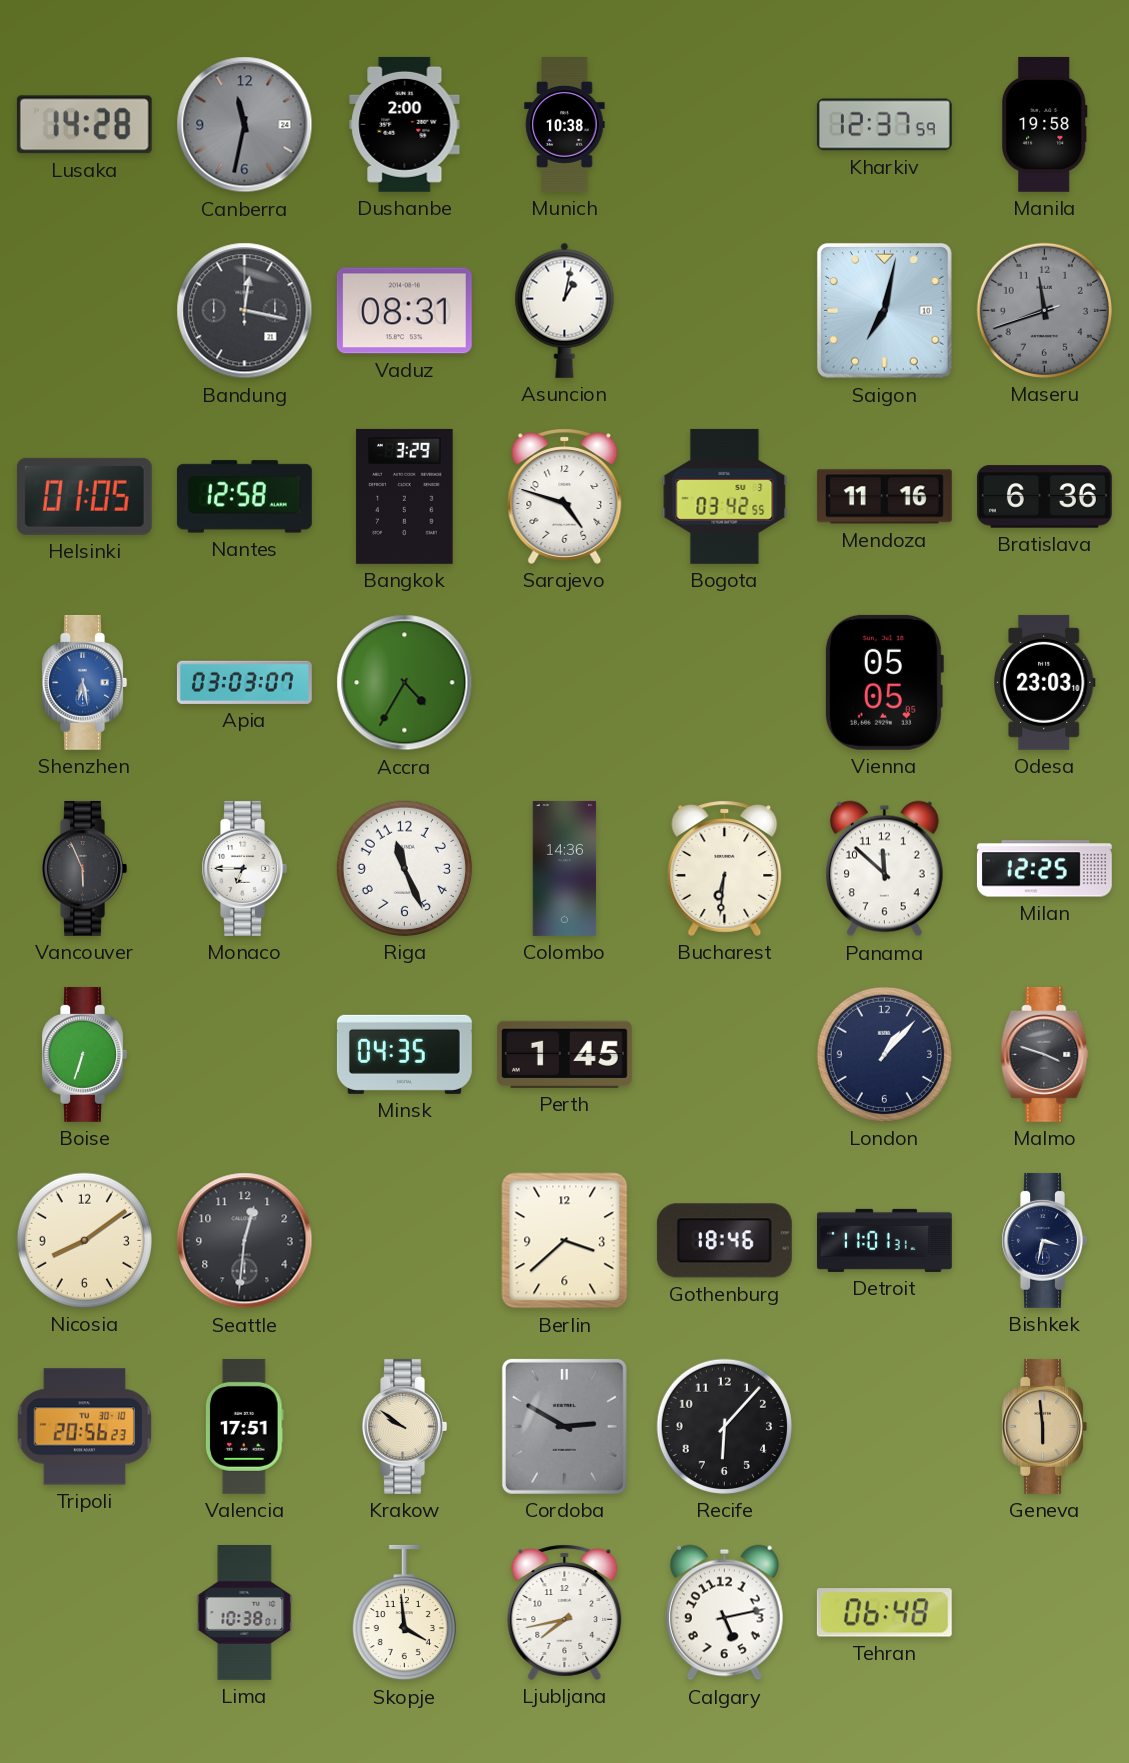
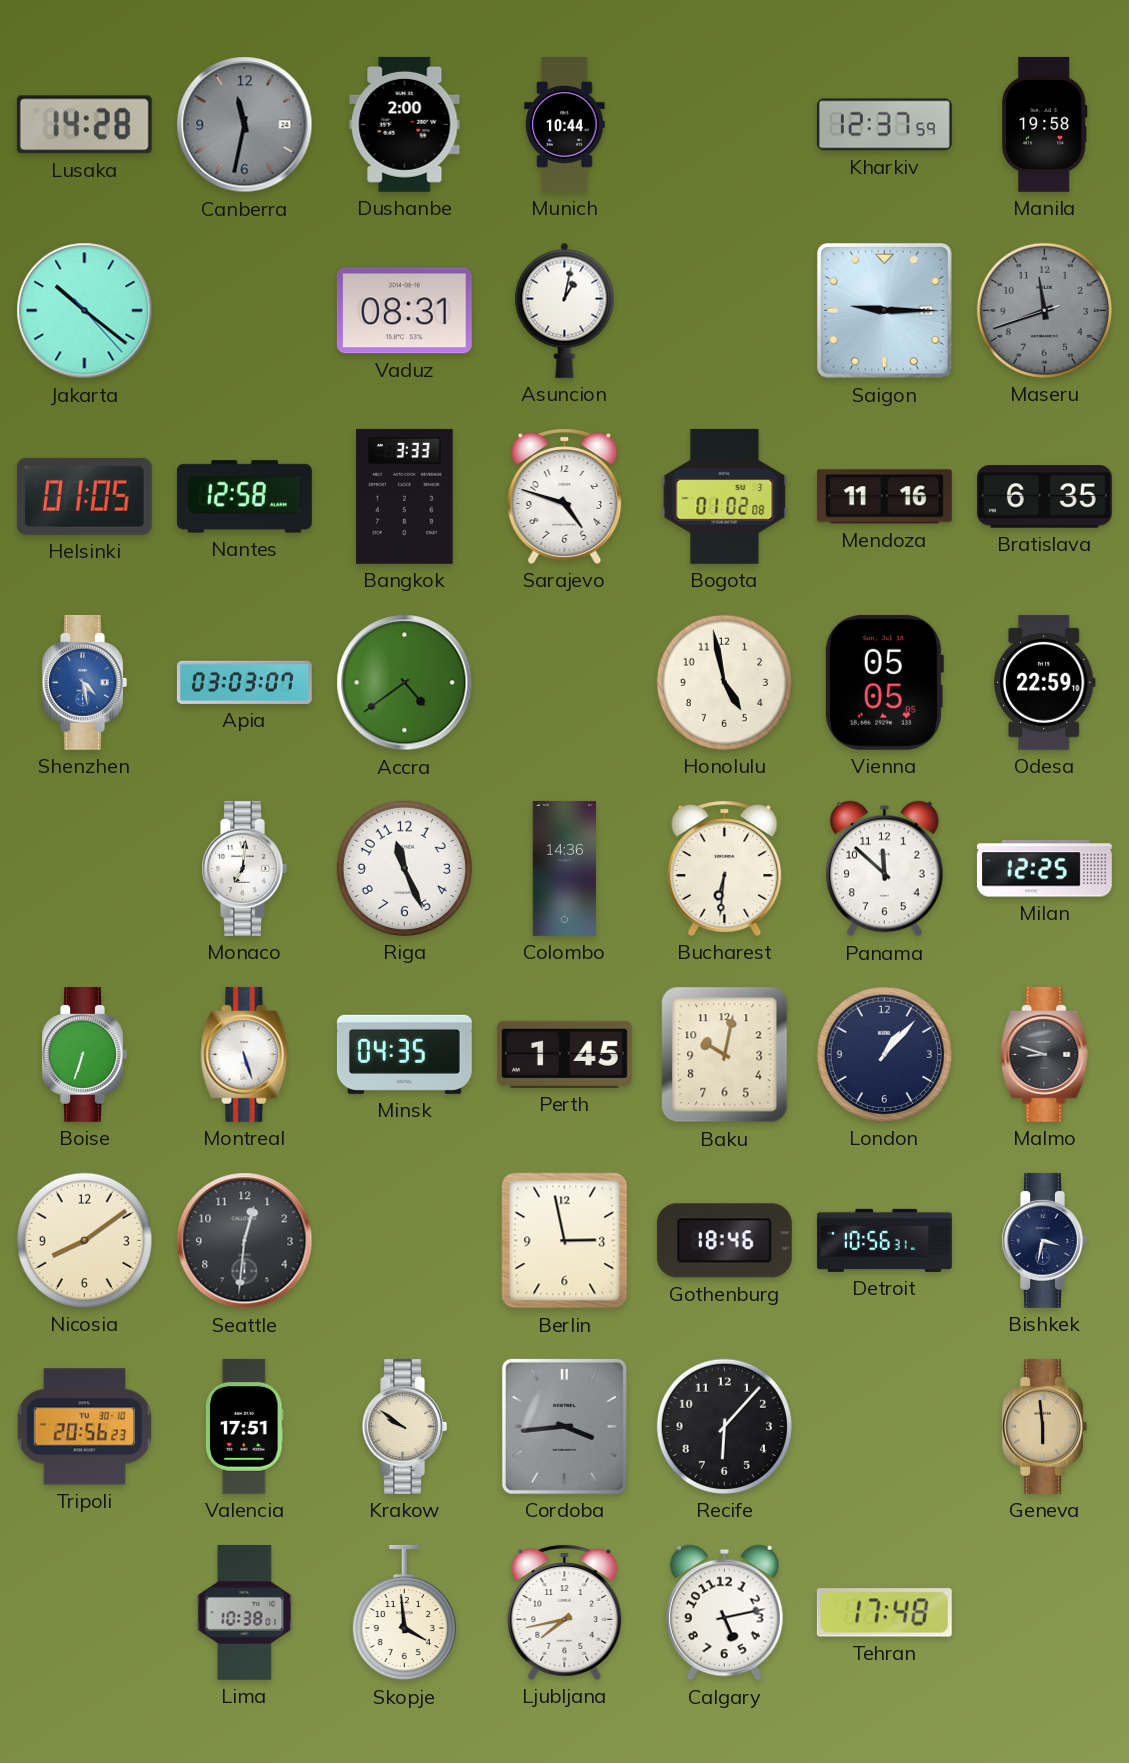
Munich: 10:38 -> 10:44
Jakarta: none -> 10:21
Bandung: 12:17 -> none
Saigon: 7:02 -> 9:15
Bangkok: 3:29 -> 3:33
Bogota: 03:42 -> 01:02
Bratislava: 6:36 -> 6:35
Shenzhen: 6:28 -> 4:28
Accra: 4:35 -> 4:39
Honolulu: none -> 4:58
Odesa: 23:03 -> 22:59
Vancouver: 5:56 -> none
Monaco: 6:45 -> 7:01
Montreal: none -> 5:27
Baku: none -> 10:02
Malmo: 3:48 -> 8:48
Berlin: 3:38 -> 2:58
Detroit: 11:01 -> 10:56
Cordoba: 2:50 -> 3:44
Tehran: 06:48 -> 17:48
